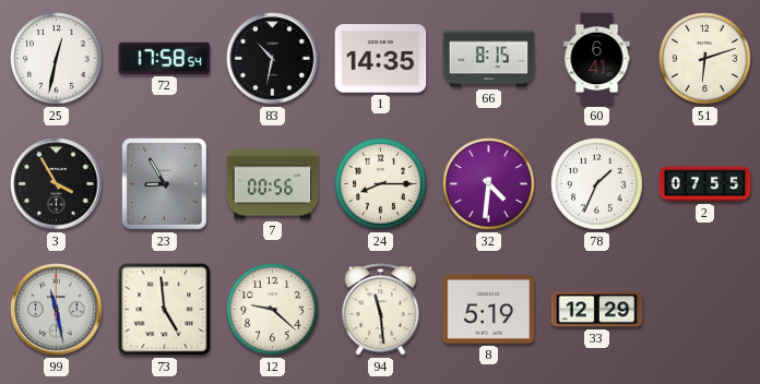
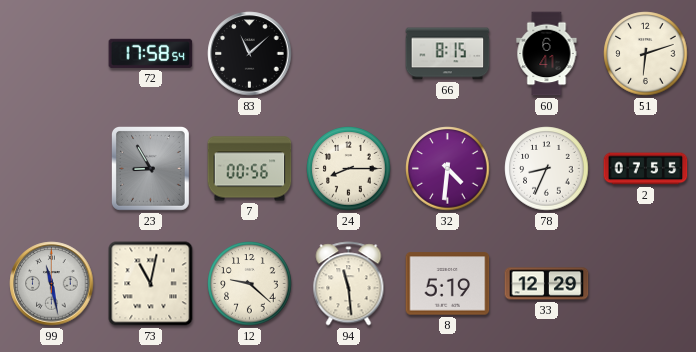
25: 12:32 -> none
83: 10:32 -> 11:08
1: 14:35 -> none
3: 3:55 -> none
78: 1:34 -> 8:34
73: 4:59 -> 11:02
